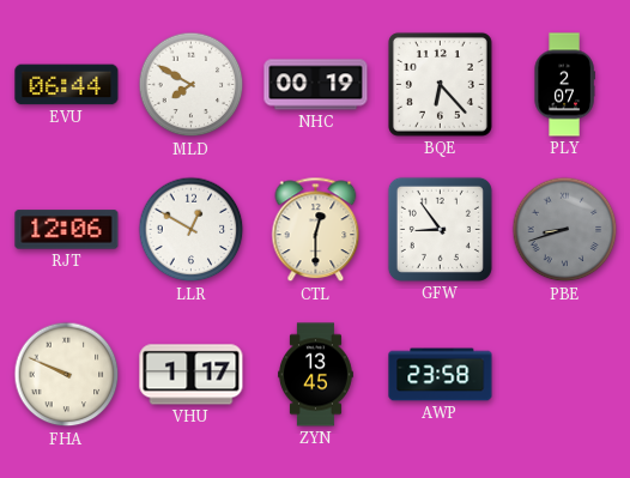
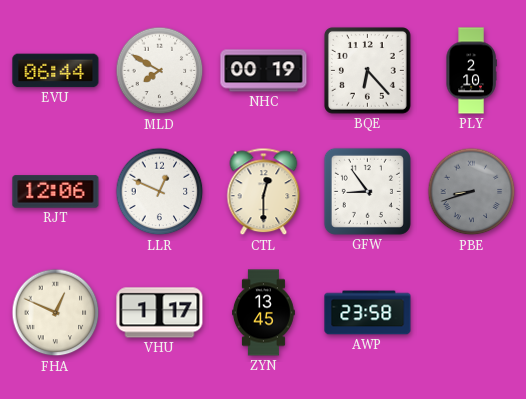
PLY: 2:07 -> 2:10
LLR: 12:50 -> 12:49
FHA: 9:49 -> 12:49
